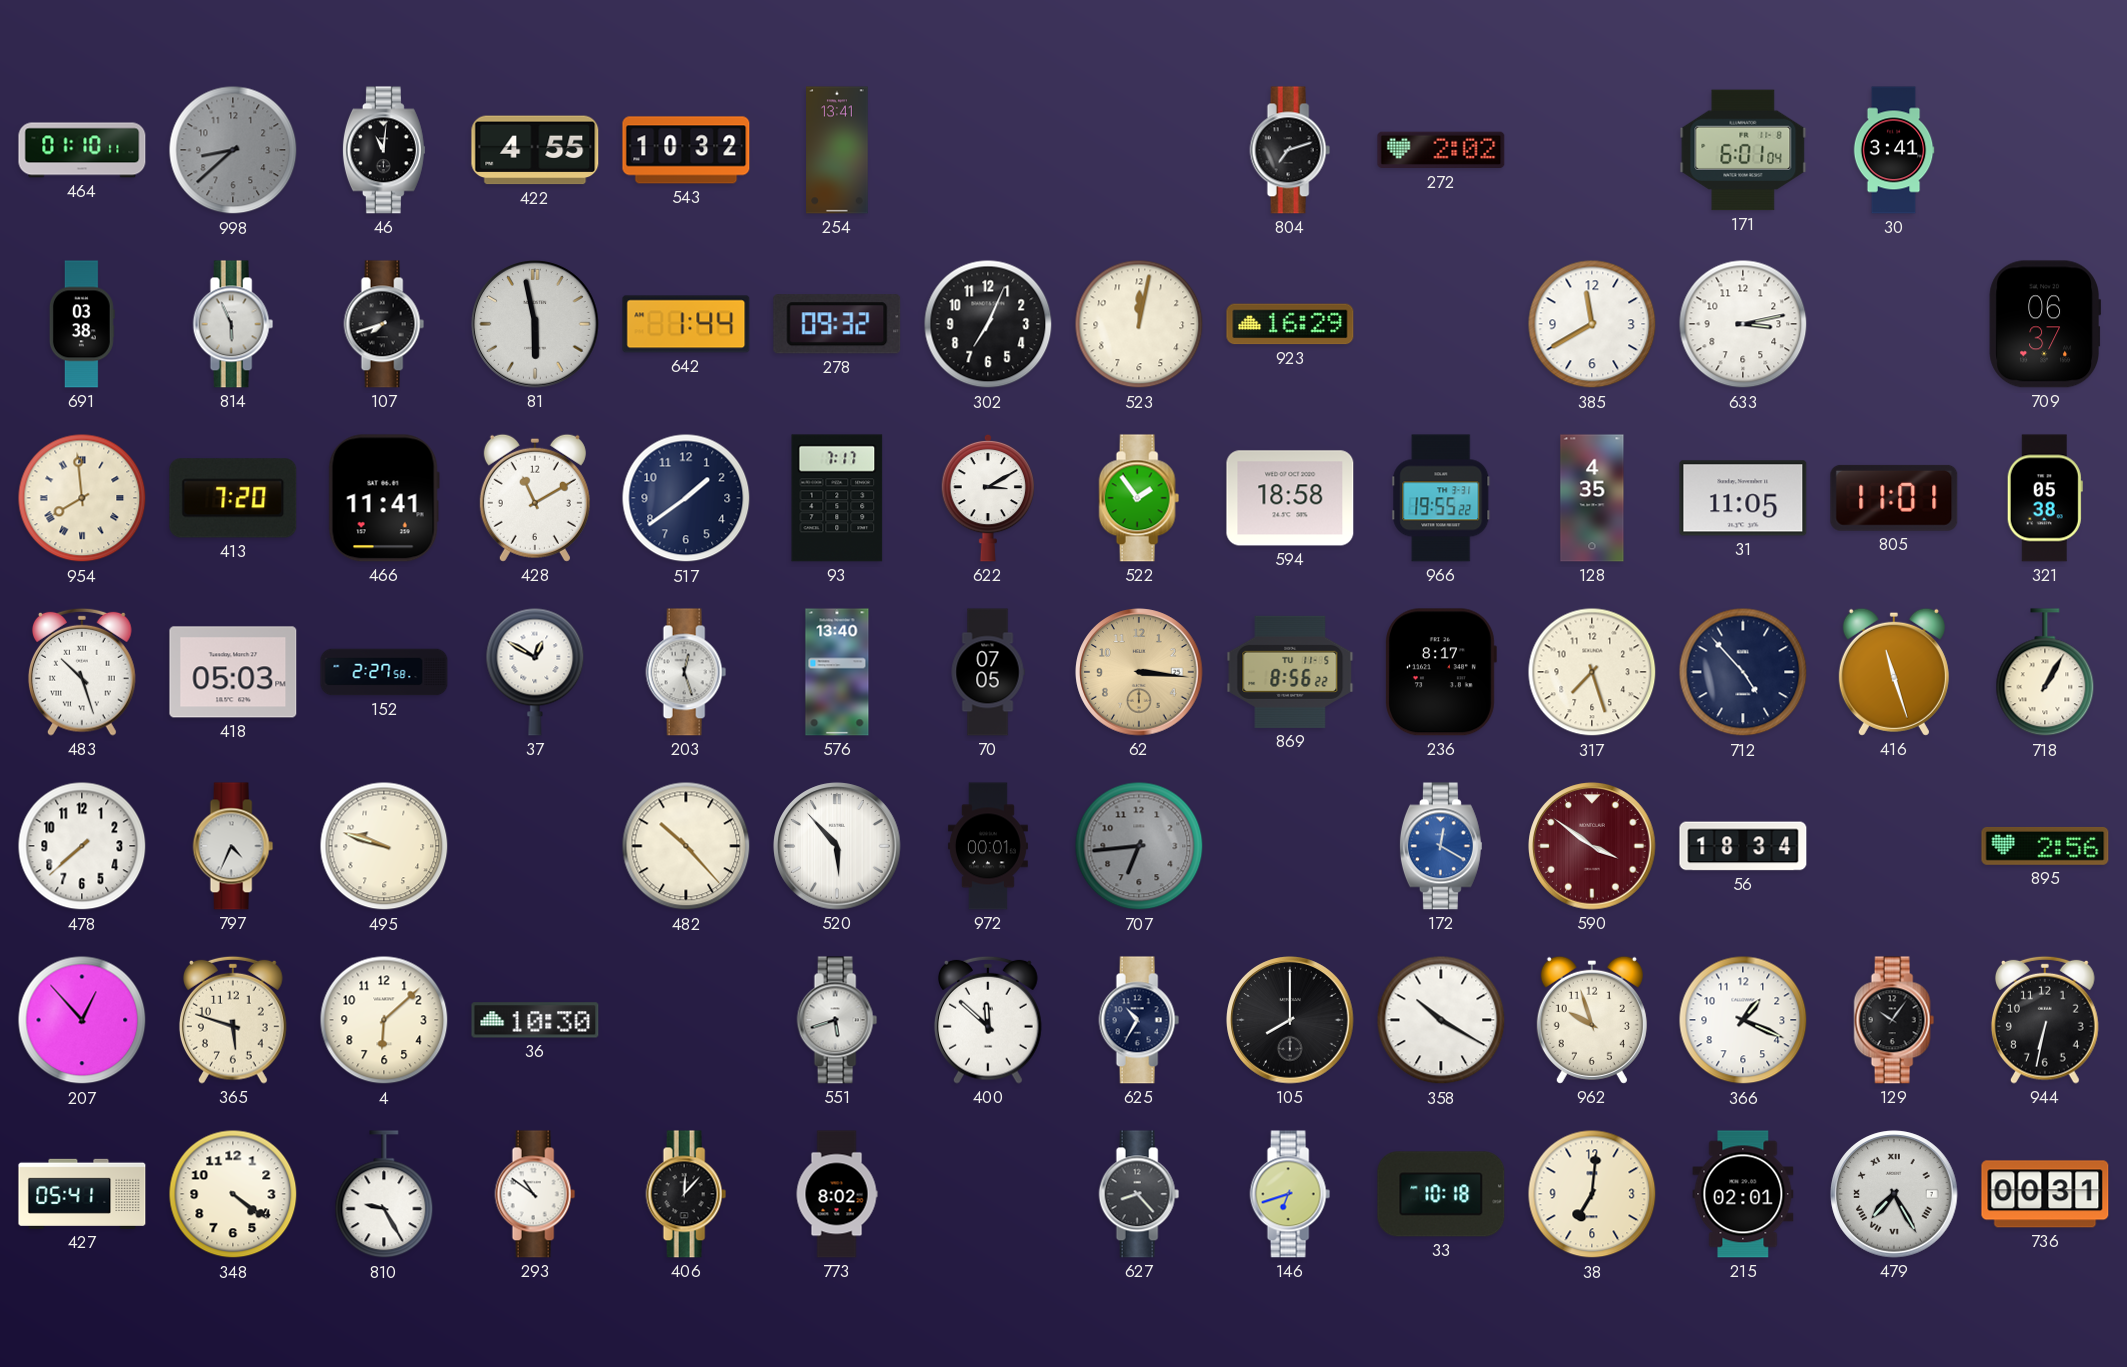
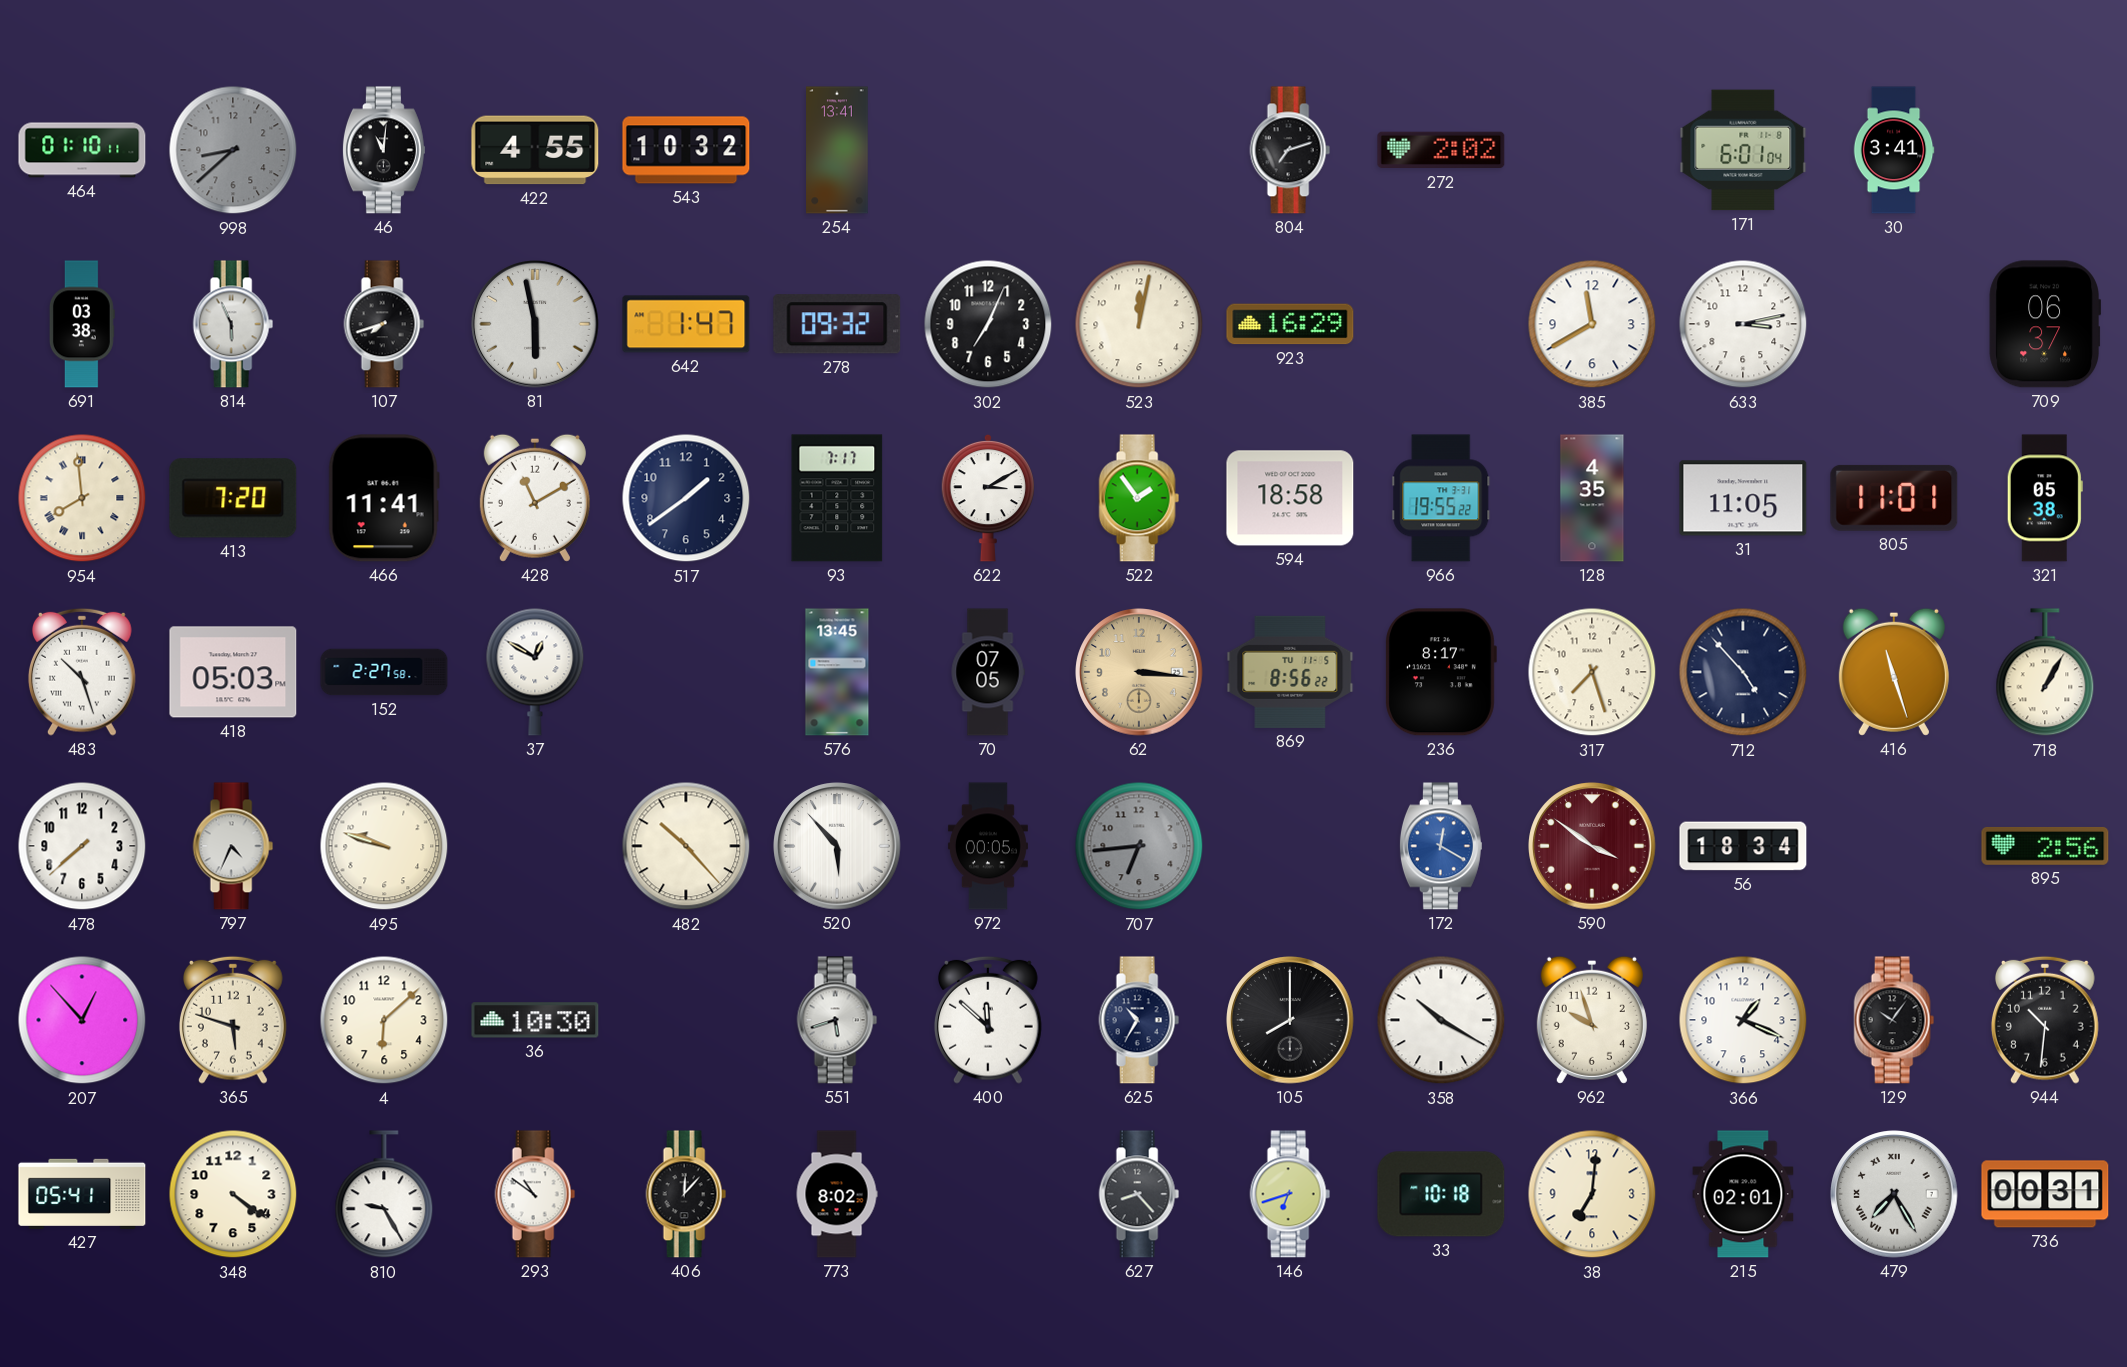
642: 1:44 -> 1:47
203: 12:27 -> none
576: 13:40 -> 13:45
972: 00:01 -> 00:05
944: 6:32 -> 10:31
